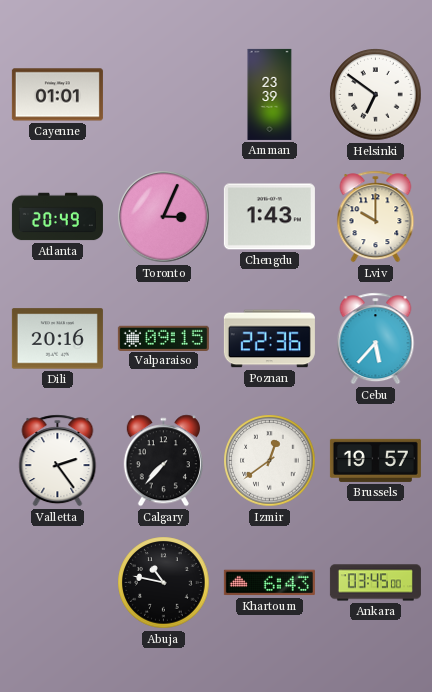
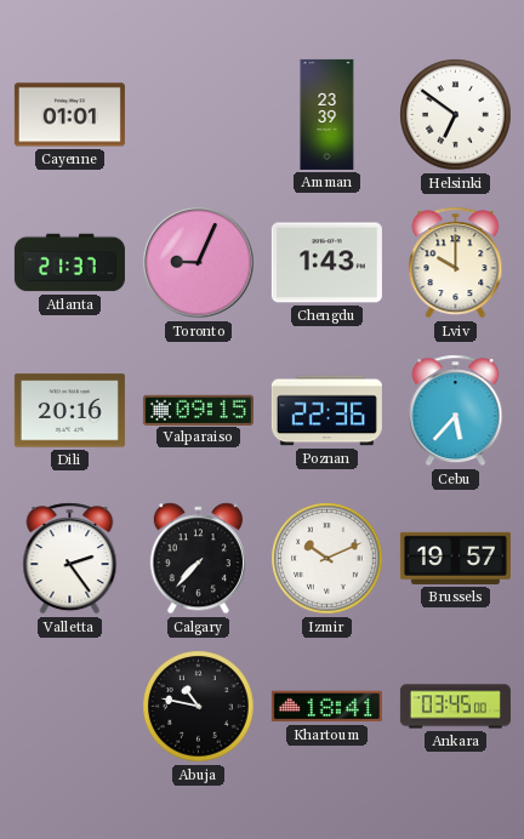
Atlanta: 20:49 -> 21:37
Toronto: 3:04 -> 9:04
Izmir: 12:39 -> 10:11
Khartoum: 6:43 -> 18:41
